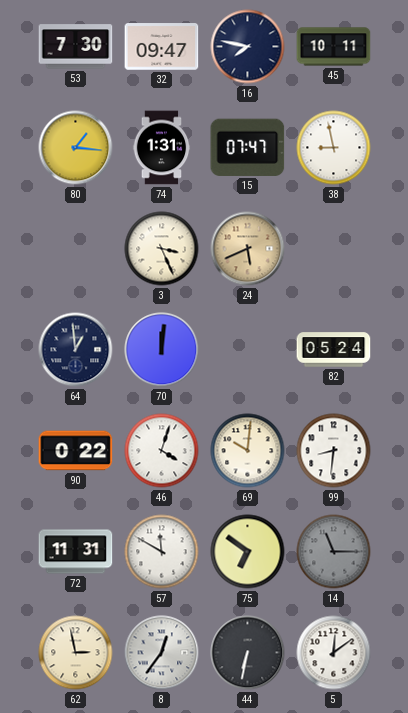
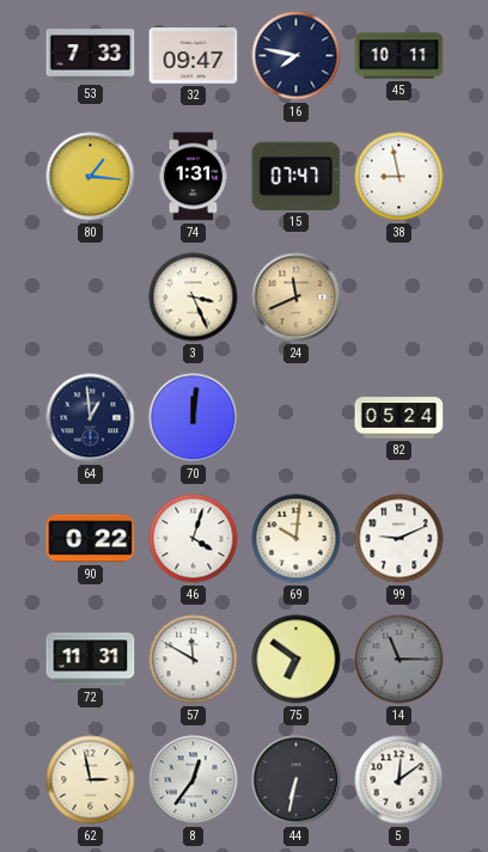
53: 7:30 -> 7:33
24: 5:41 -> 11:41
99: 8:31 -> 9:11
